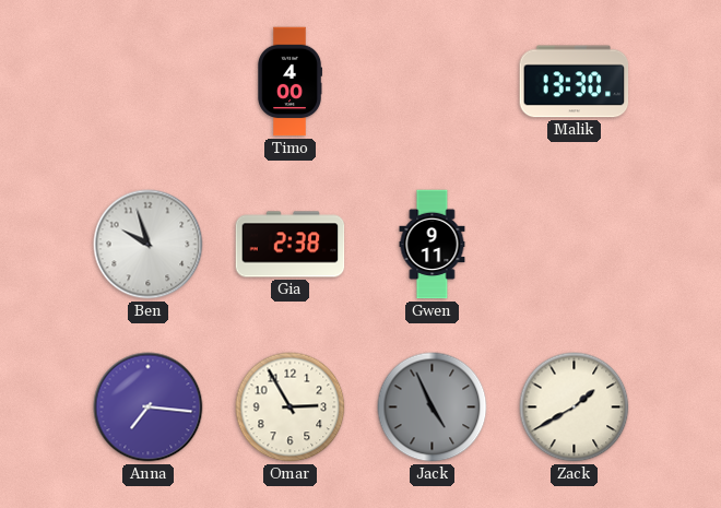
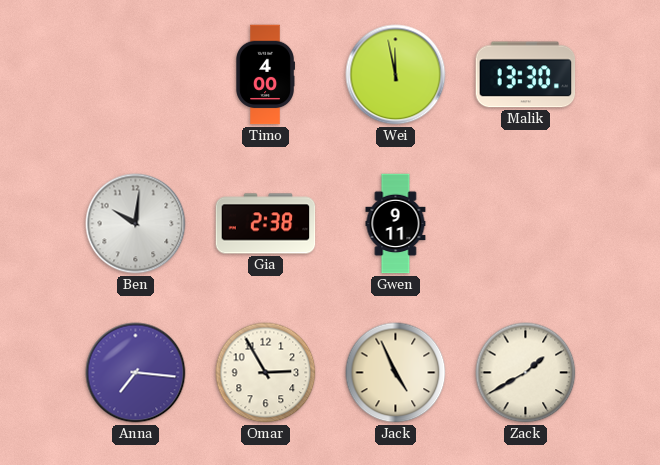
Wei: none -> 11:58
Ben: 9:57 -> 10:01
Jack dial: grey -> cream
